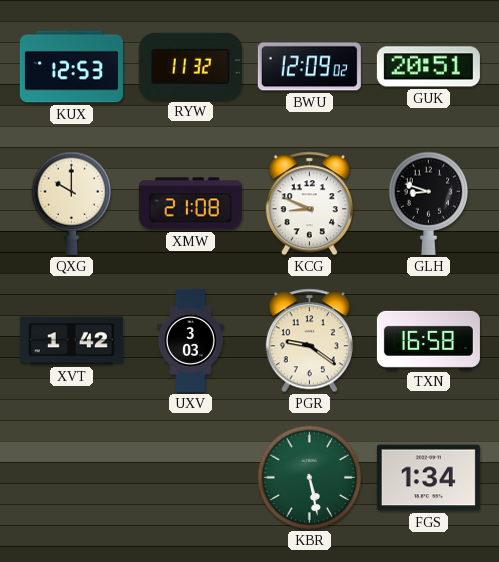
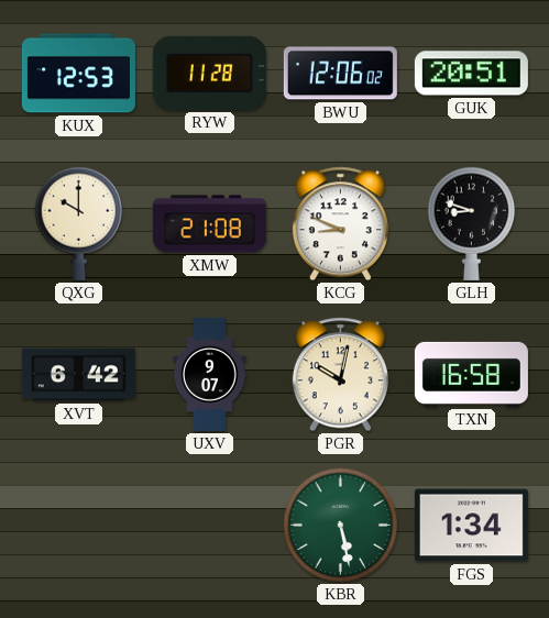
RYW: 11:32 -> 11:28
BWU: 12:09 -> 12:06
XVT: 1:42 -> 6:42
UXV: 3:03 -> 9:07
PGR: 9:21 -> 10:02
